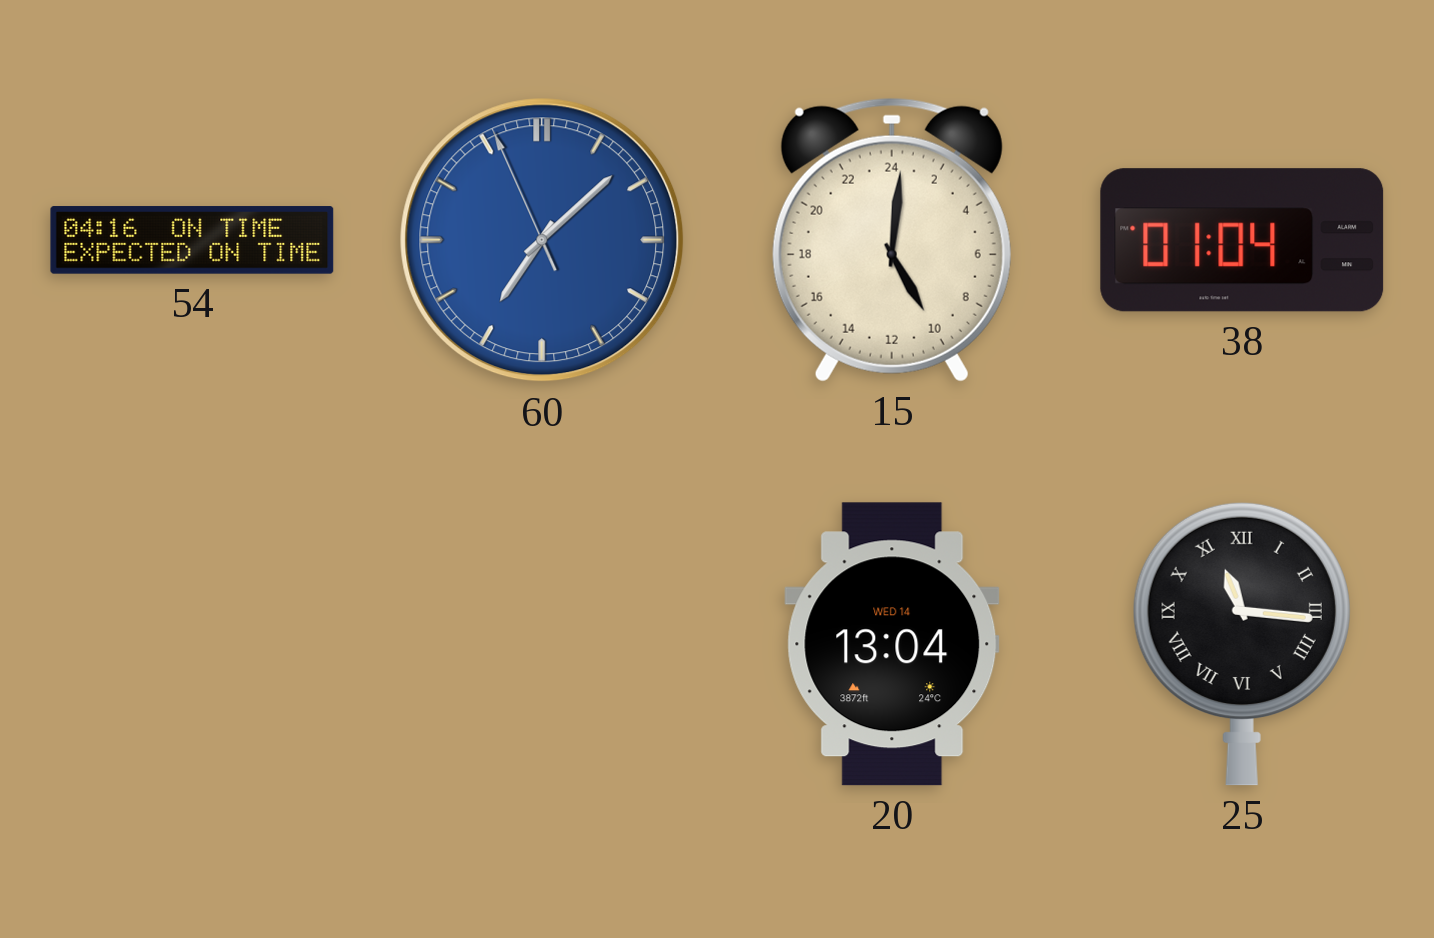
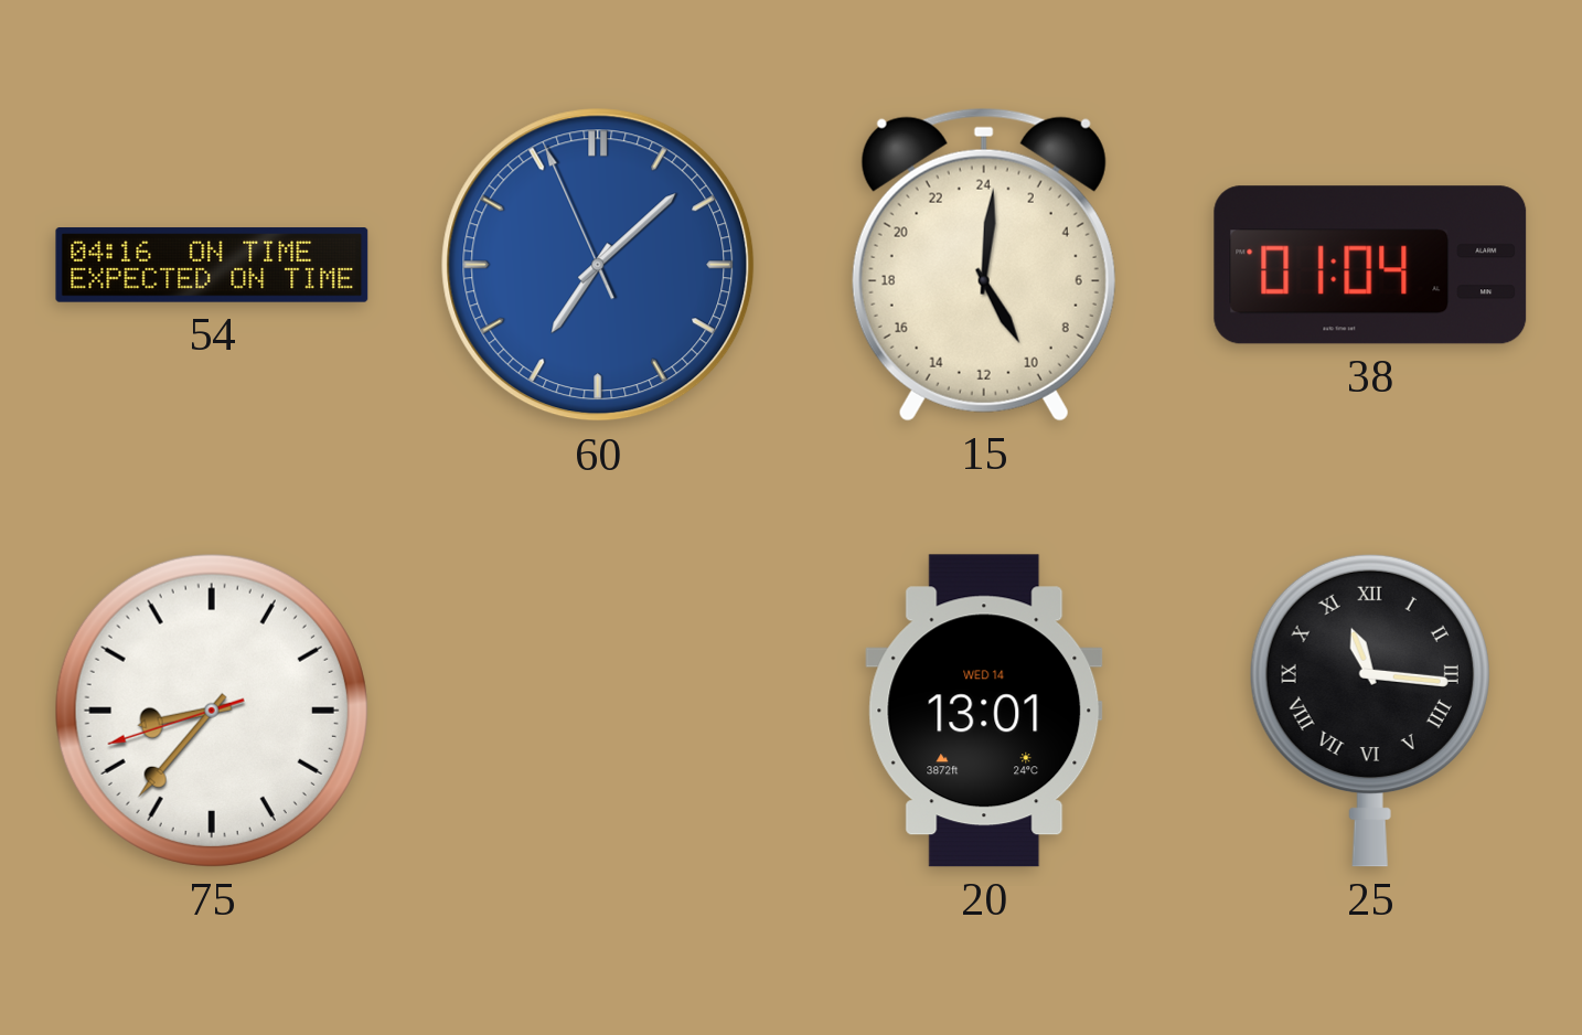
75: none -> 8:36
20: 13:04 -> 13:01
